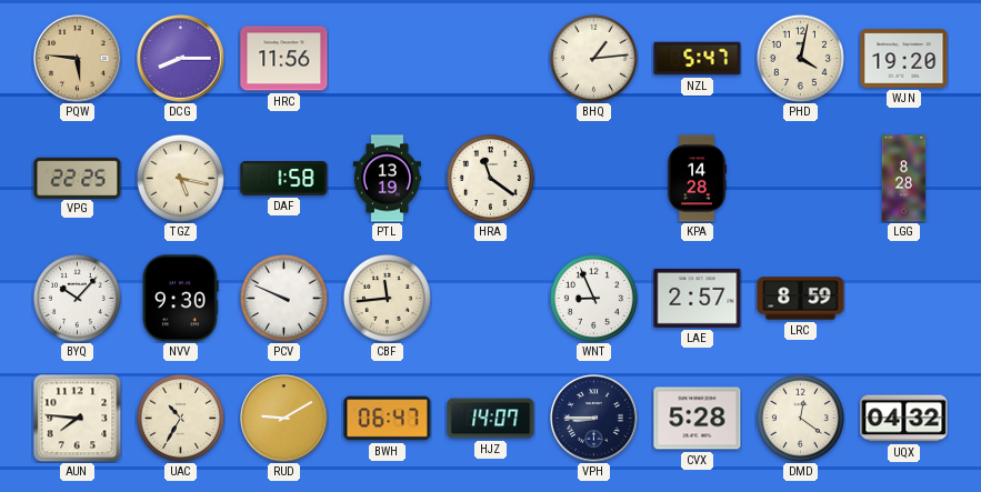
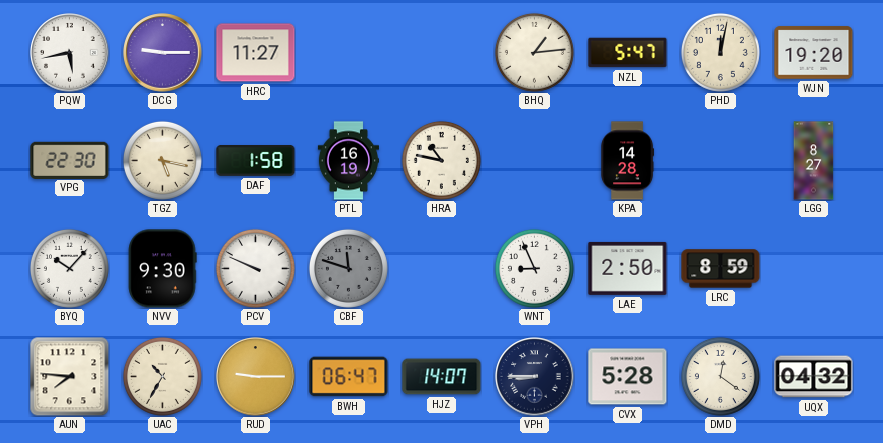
PQW: 5:46 -> 5:43
PQW dial: champagne -> white
DCG: 8:15 -> 9:15
HRC: 11:56 -> 11:27
PHD: 4:02 -> 12:02
VPG: 22:25 -> 22:30
PTL: 13:19 -> 16:19
HRA: 11:21 -> 10:47
LGG: 8:28 -> 8:27
CBF: 11:44 -> 11:48
CBF dial: cream -> grey
LAE: 2:57 -> 2:50
RUD: 9:10 -> 9:15
